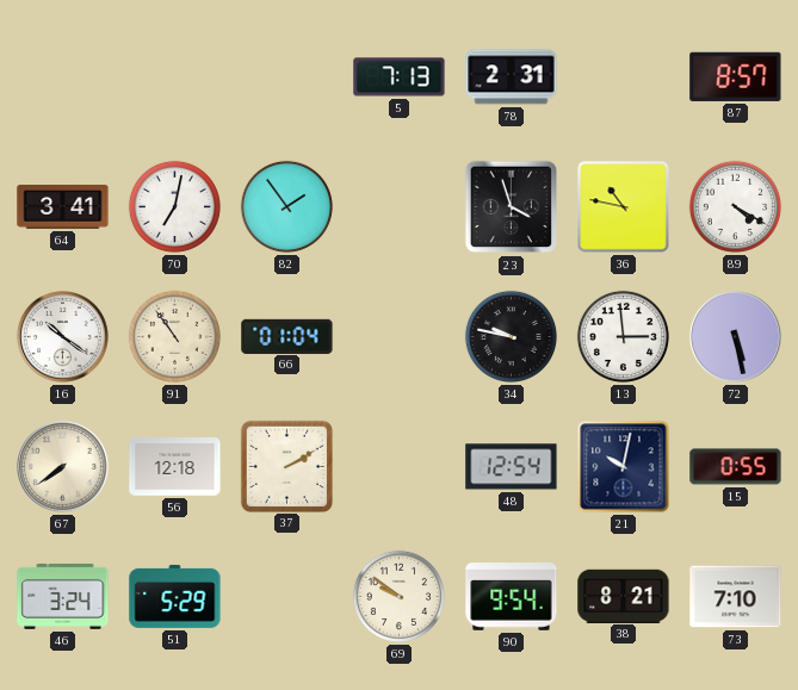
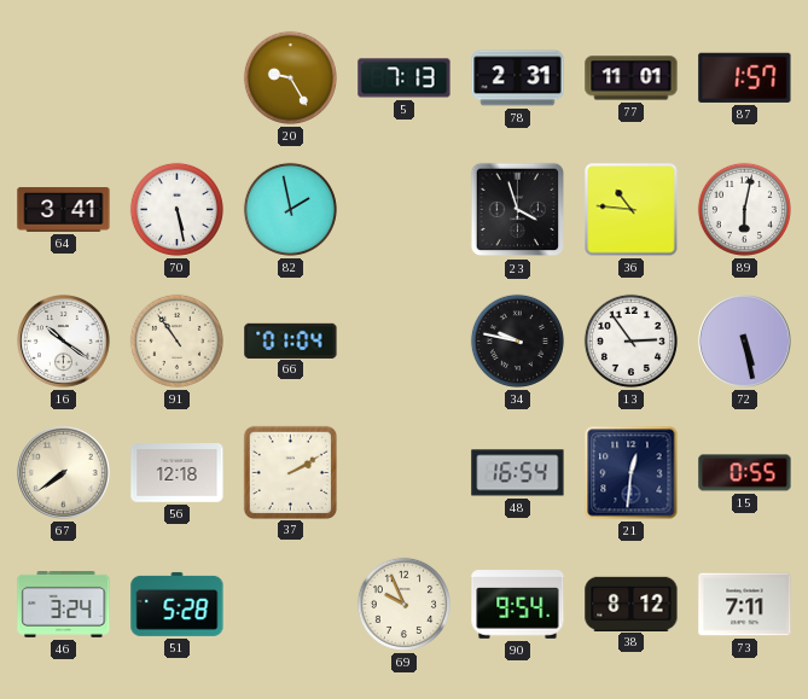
20: none -> 9:25
77: none -> 11:01
87: 8:57 -> 1:57
70: 7:02 -> 5:28
82: 1:54 -> 1:58
36: 10:47 -> 10:46
89: 4:20 -> 6:02
13: 2:59 -> 2:54
48: 12:54 -> 16:54
21: 10:02 -> 12:31
51: 5:29 -> 5:28
69: 9:51 -> 9:56
38: 8:21 -> 8:12
73: 7:10 -> 7:11
